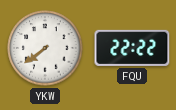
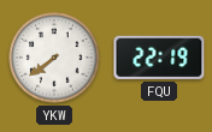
FQU: 22:22 -> 22:19
